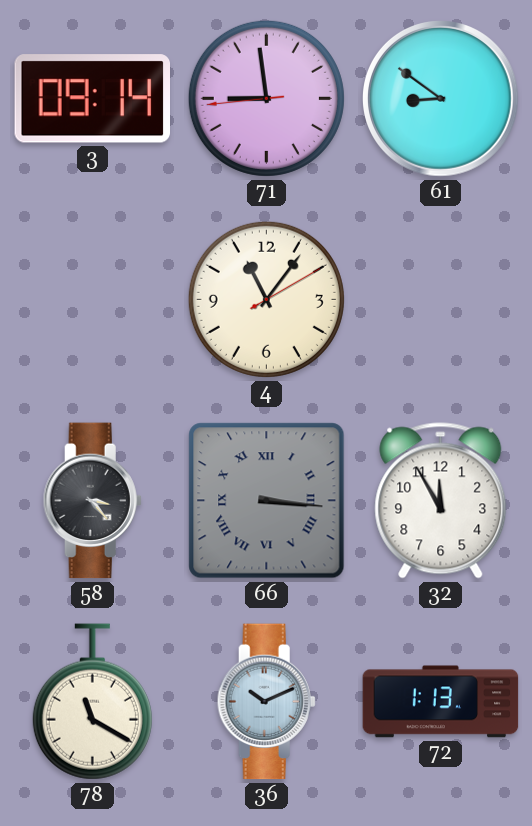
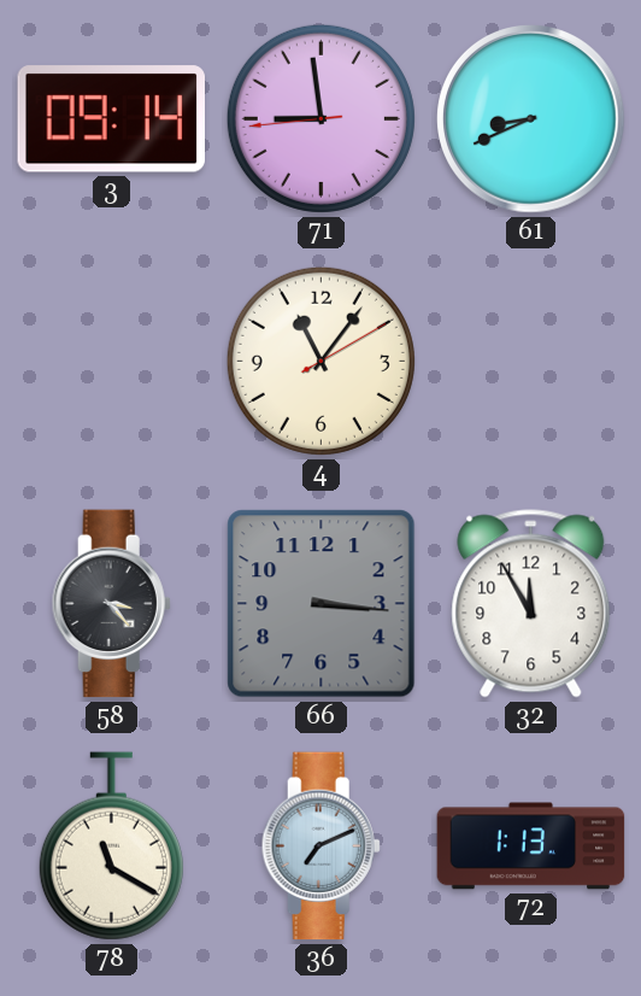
61: 8:51 -> 8:41
66 numerals: Roman -> Arabic
36: 10:11 -> 7:11
